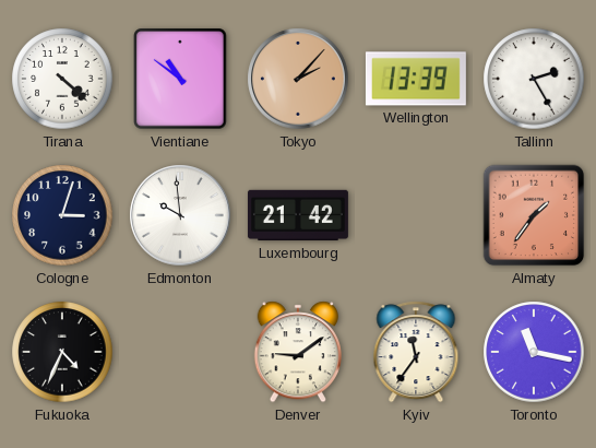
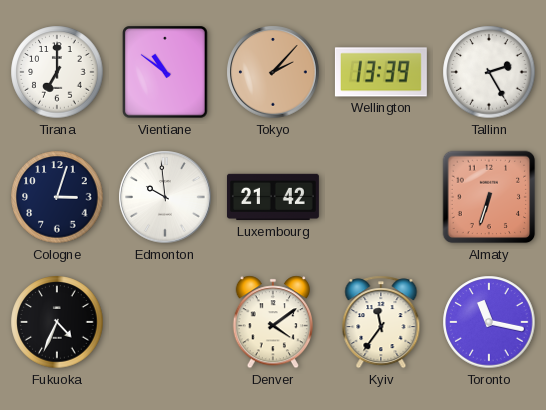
Tirana: 4:22 -> 7:00
Almaty: 1:36 -> 6:33
Denver: 9:09 -> 4:09
